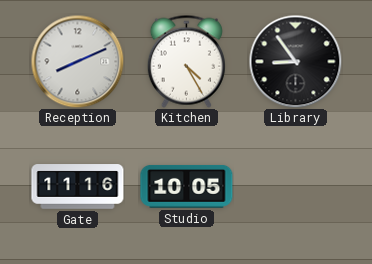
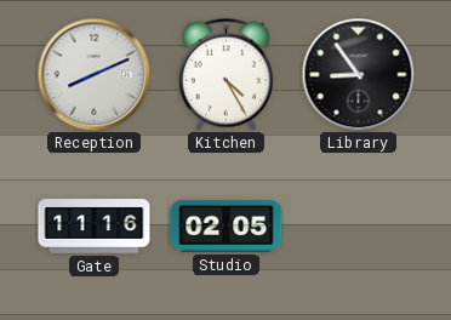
Studio: 10:05 -> 02:05
